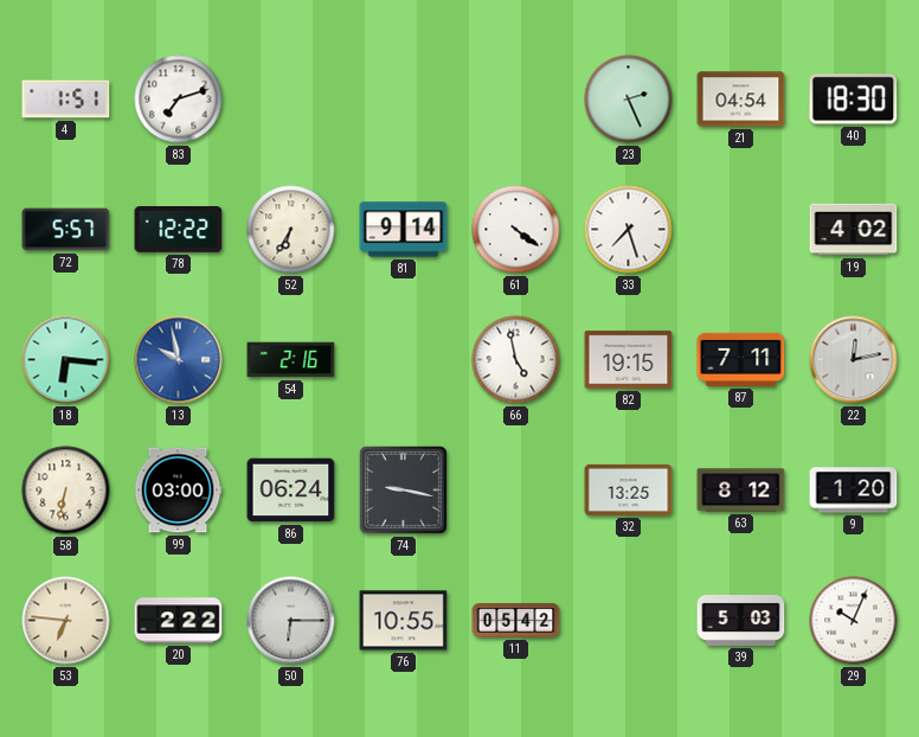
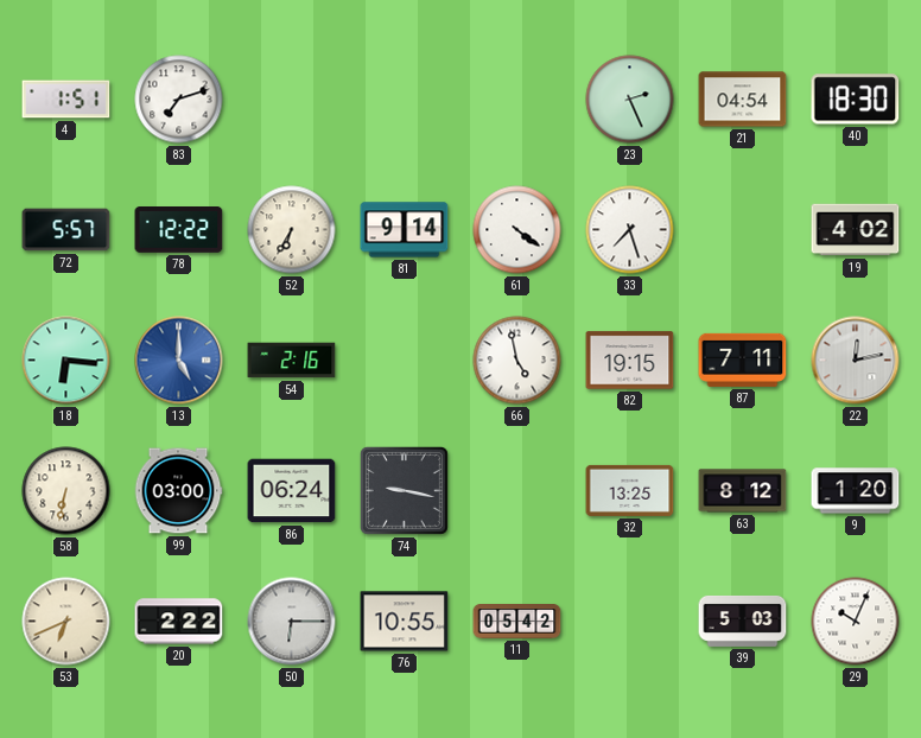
13: 9:58 -> 5:00
53: 6:46 -> 6:41
